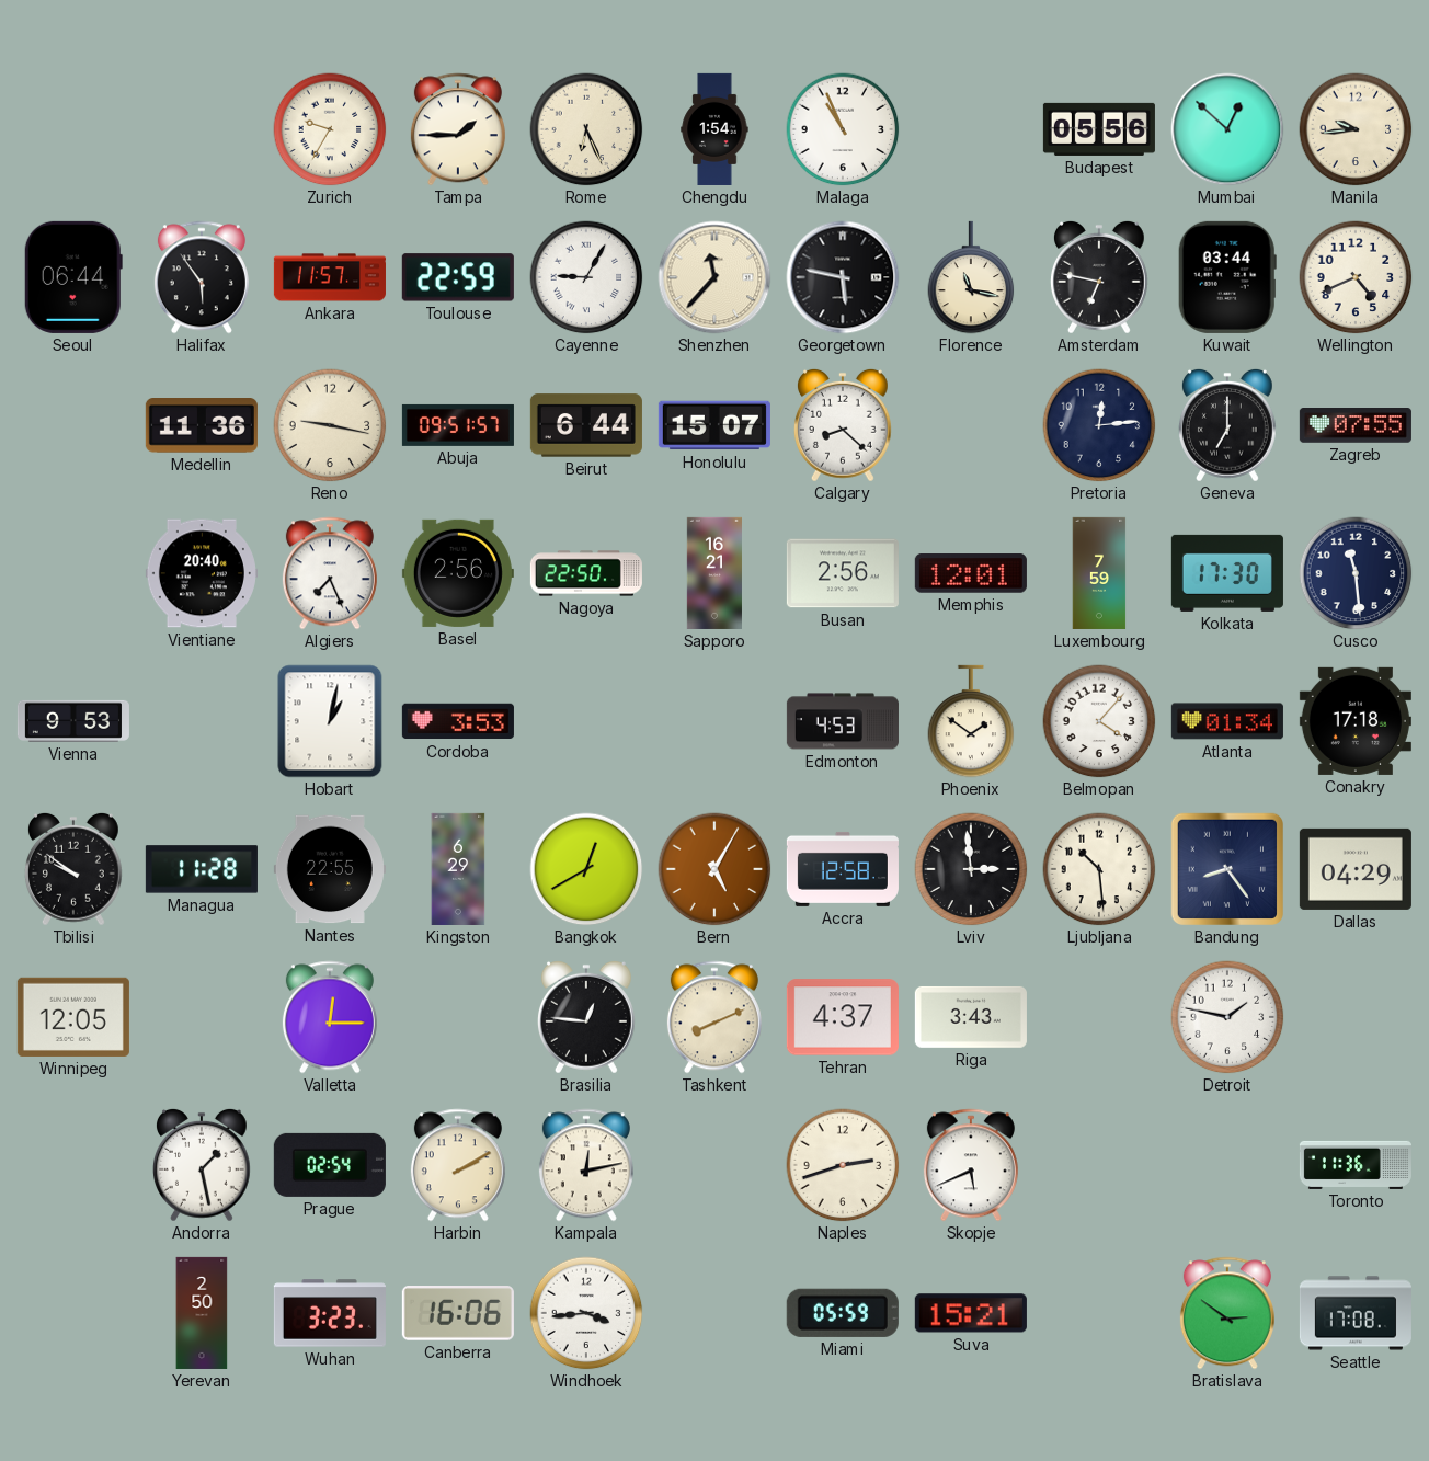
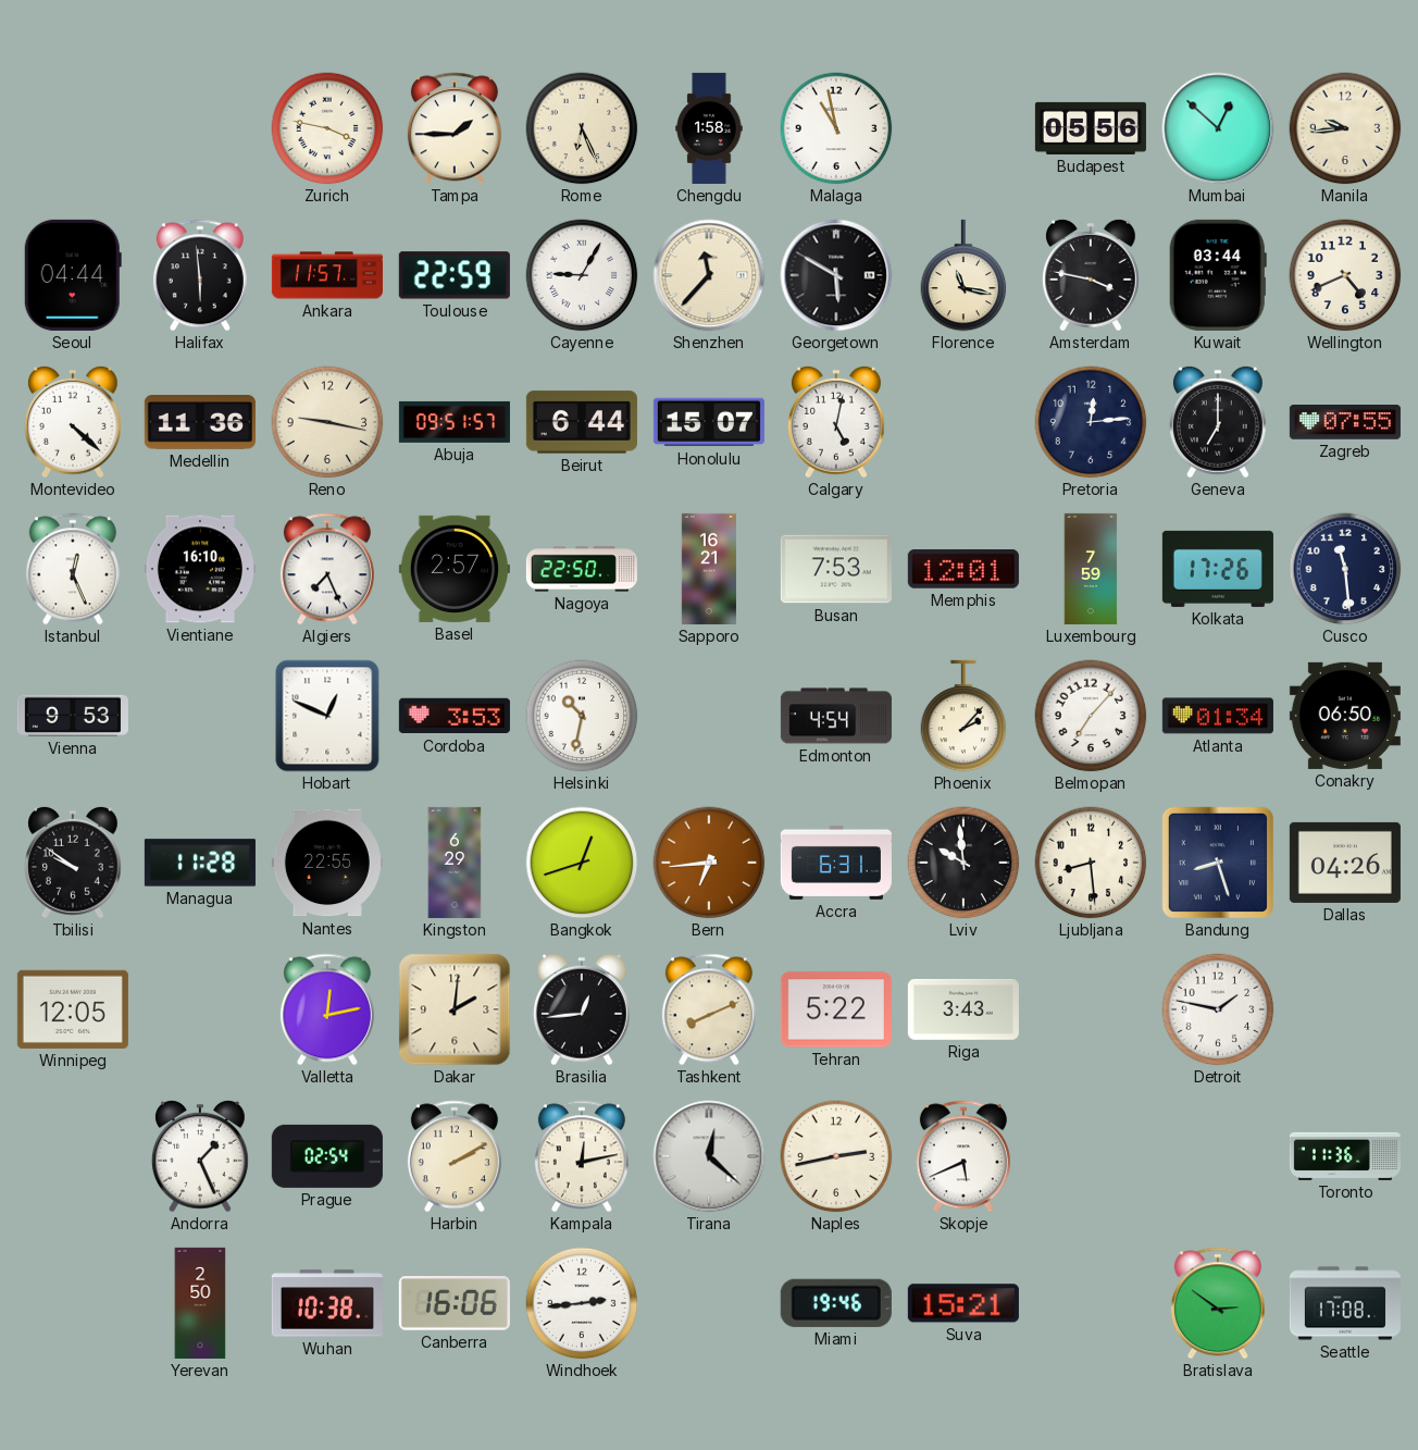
Zurich: 9:35 -> 3:47
Chengdu: 1:54 -> 1:58
Malaga: 10:56 -> 10:58
Seoul: 06:44 -> 04:44
Halifax: 5:54 -> 5:59
Georgetown: 5:47 -> 5:50
Amsterdam: 6:47 -> 3:47
Montevideo: none -> 4:22
Calgary: 8:22 -> 5:02
Istanbul: none -> 12:26
Vientiane: 20:40 -> 16:10
Basel: 2:56 -> 2:57
Busan: 2:56 -> 7:53
Kolkata: 17:30 -> 17:26
Hobart: 1:02 -> 12:49
Helsinki: none -> 10:32
Edmonton: 4:53 -> 4:54
Phoenix: 1:51 -> 2:07
Belmopan: 4:07 -> 7:07
Conakry: 17:18 -> 06:50
Bangkok: 12:40 -> 12:42
Bern: 5:05 -> 6:44
Accra: 12:58 -> 6:31
Lviv: 2:59 -> 9:59
Ljubljana: 10:29 -> 8:29
Bandung: 8:24 -> 8:27
Dallas: 04:29 -> 04:26
Valletta: 12:15 -> 12:13
Dakar: none -> 2:01
Brasilia: 12:46 -> 12:44
Tehran: 4:37 -> 5:22
Andorra: 1:28 -> 1:26
Tirana: none -> 12:22
Naples: 2:42 -> 2:43
Wuhan: 3:23 -> 10:38
Windhoek: 3:44 -> 2:44
Miami: 05:59 -> 19:46
